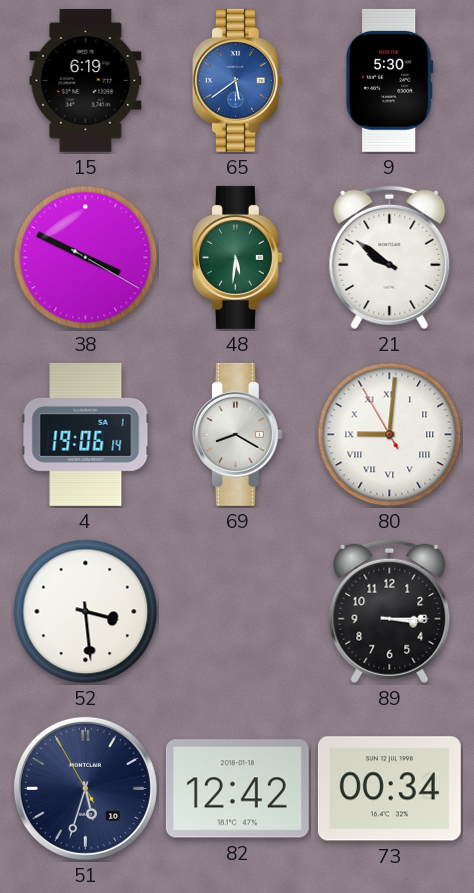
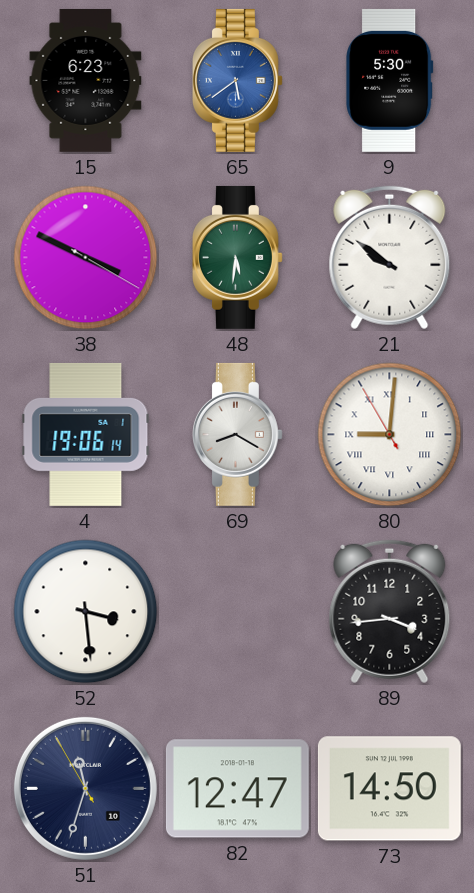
15: 6:19 -> 6:23
89: 3:15 -> 3:44
51: 5:32 -> 11:32
82: 12:42 -> 12:47
73: 00:34 -> 14:50
